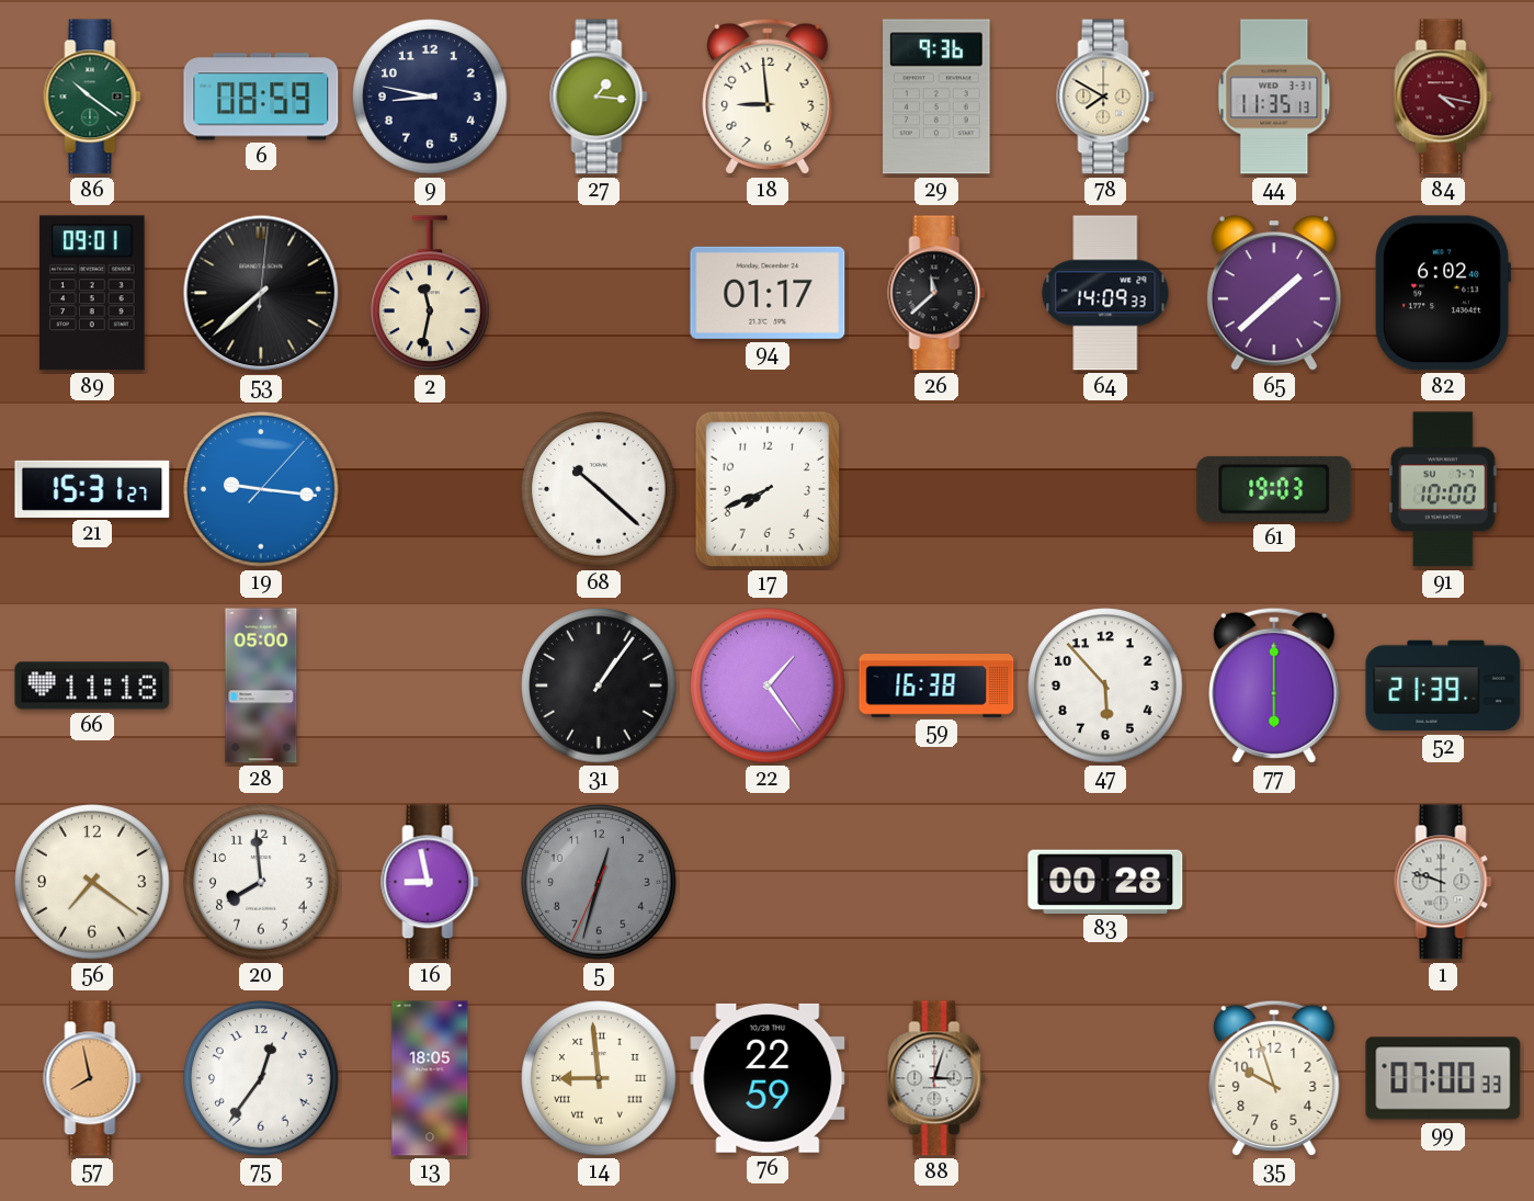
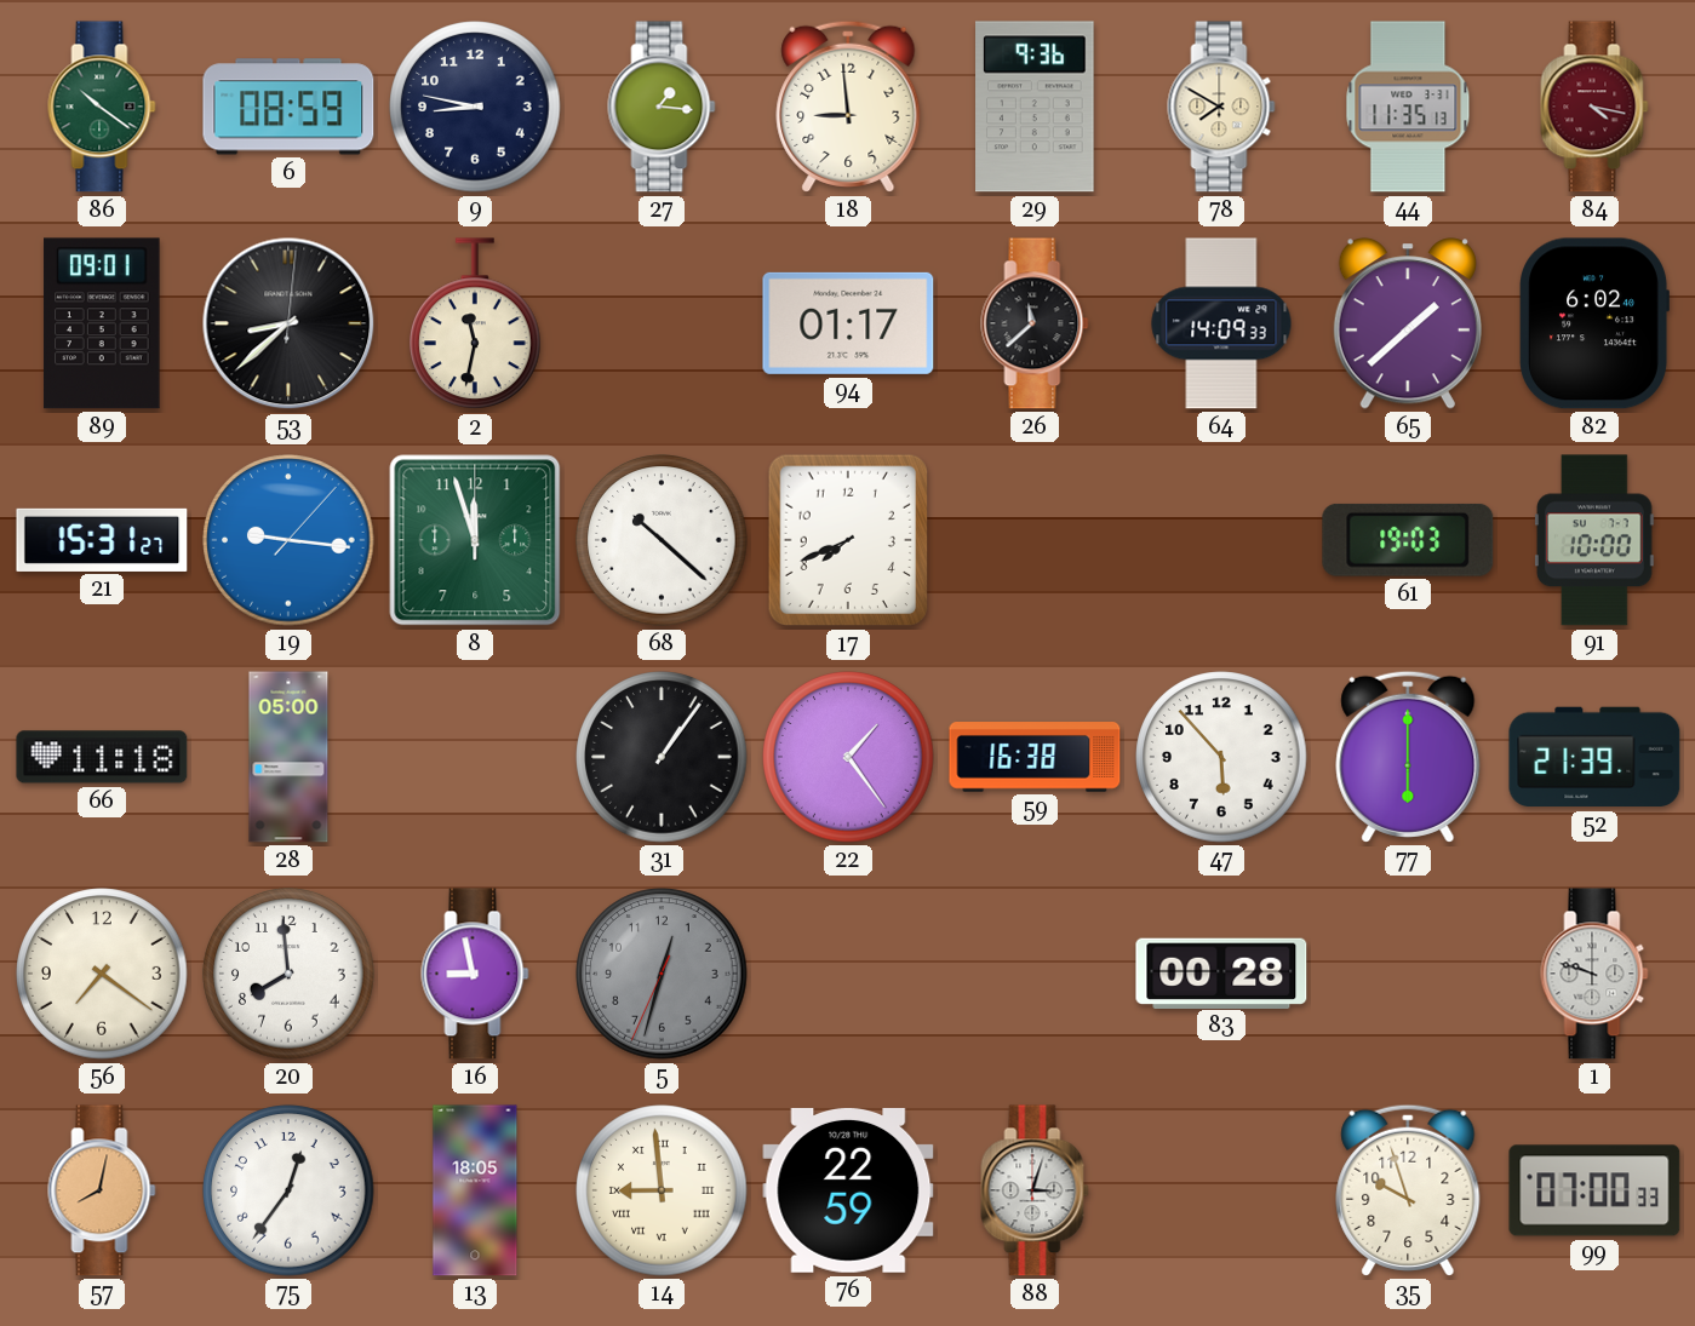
53: 7:38 -> 8:38
8: none -> 11:57
57: 7:58 -> 8:02
